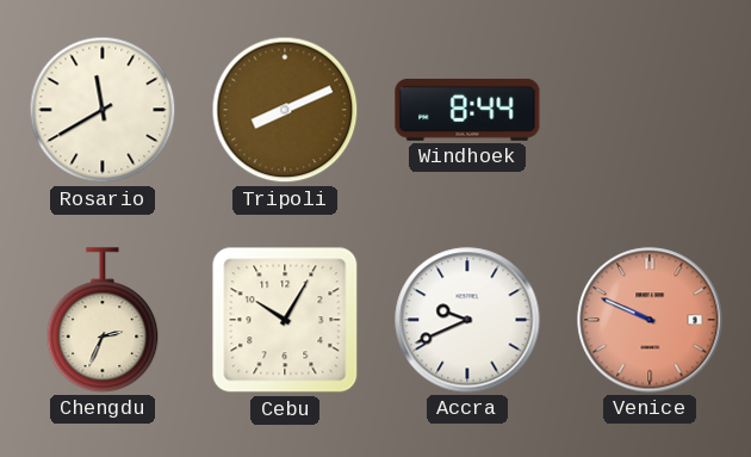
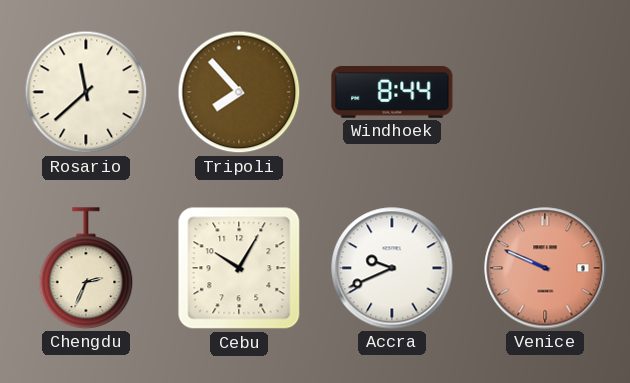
Rosario: 11:40 -> 11:38
Tripoli: 8:11 -> 7:53
